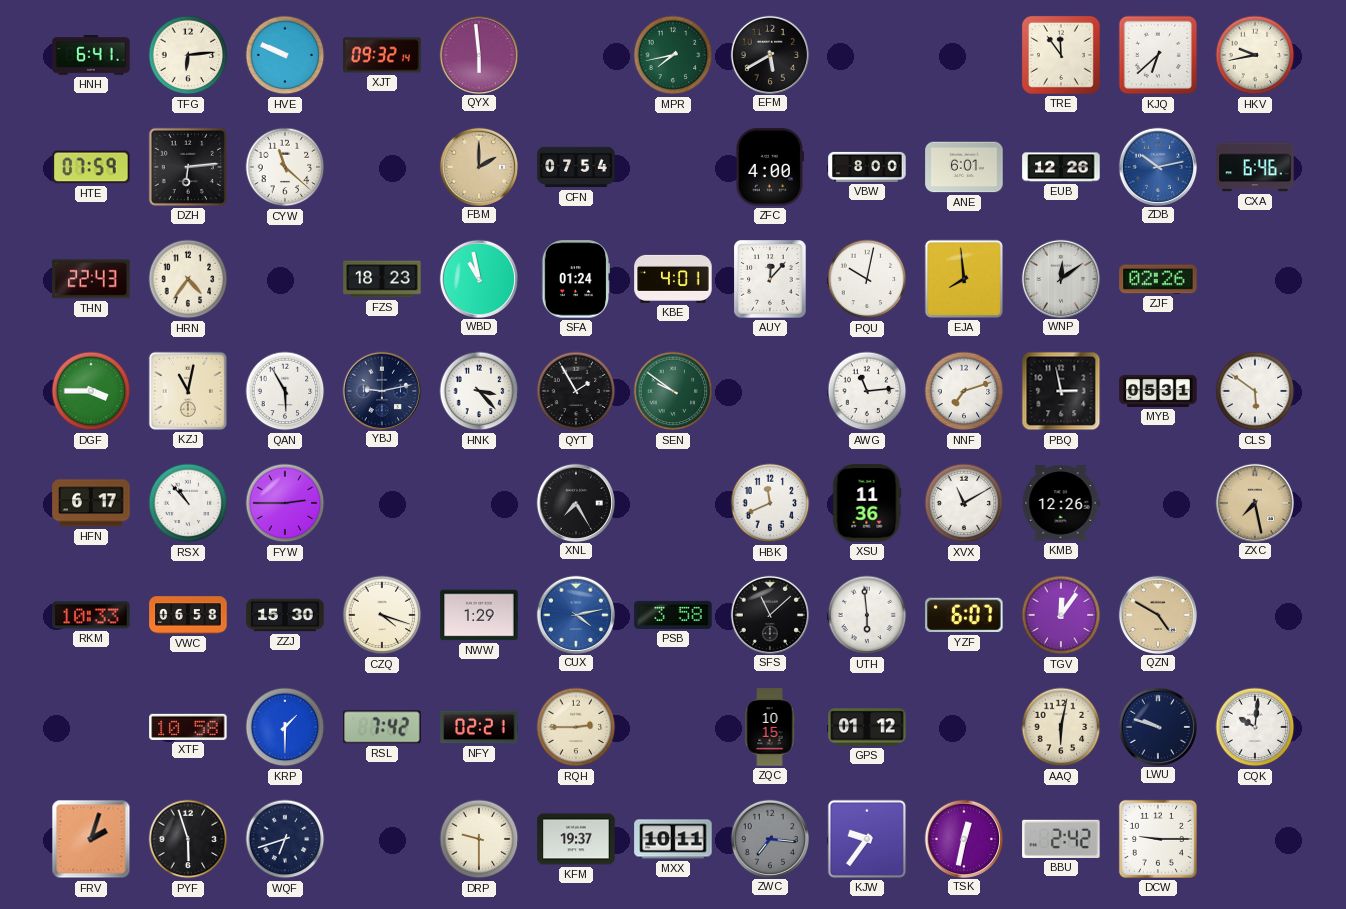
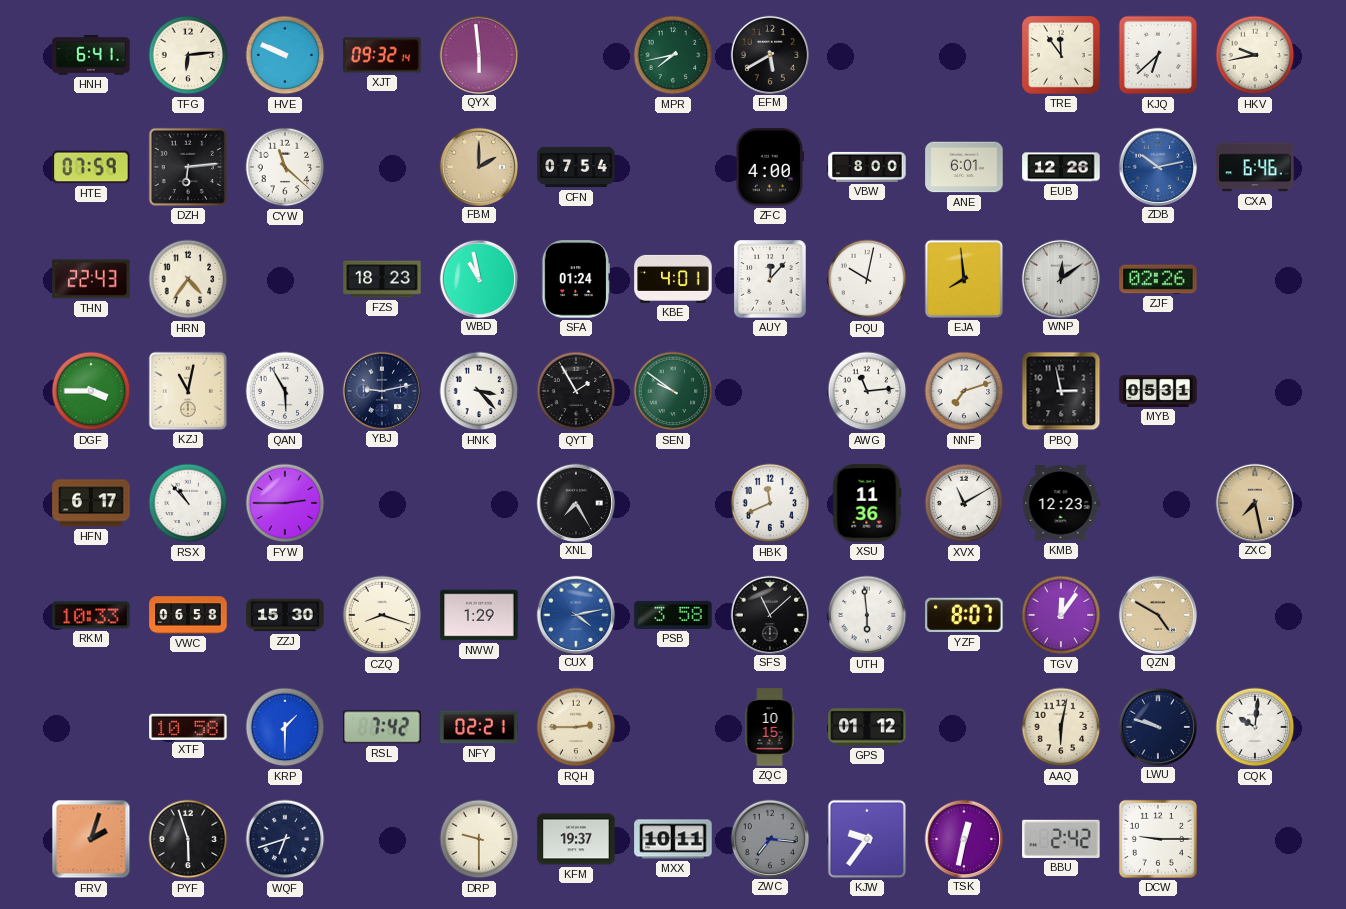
CLS: 5:51 -> none
KMB: 12:26 -> 12:23
CZQ: 4:18 -> 8:18
YZF: 6:07 -> 8:07
